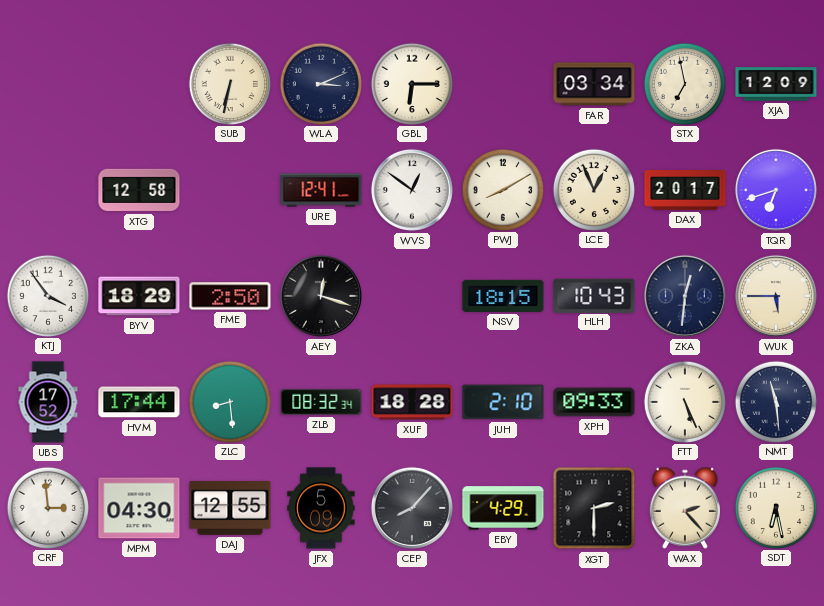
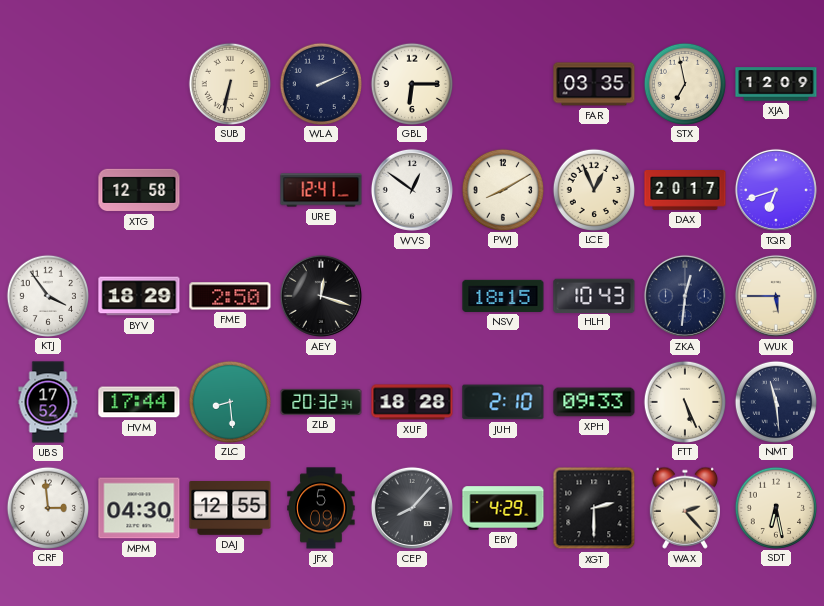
WLA: 3:11 -> 2:11
FAR: 03:34 -> 03:35
ZLB: 08:32 -> 20:32
